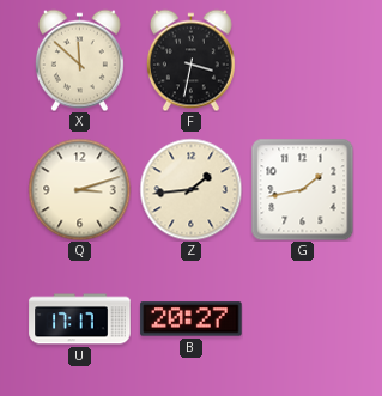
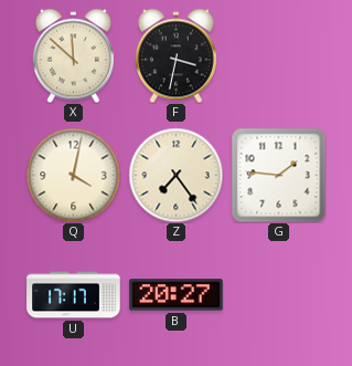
Q: 3:12 -> 4:02
Z: 1:44 -> 7:24
G: 1:43 -> 1:46
